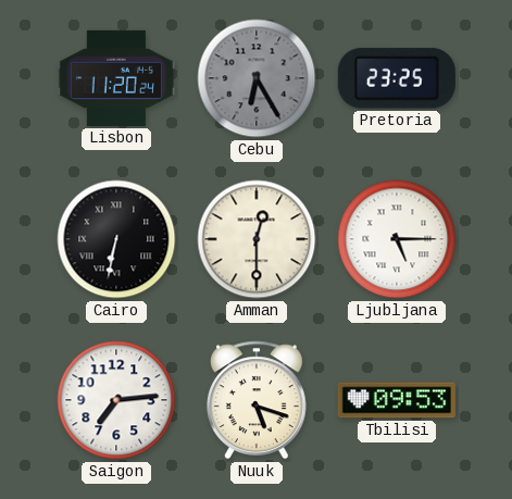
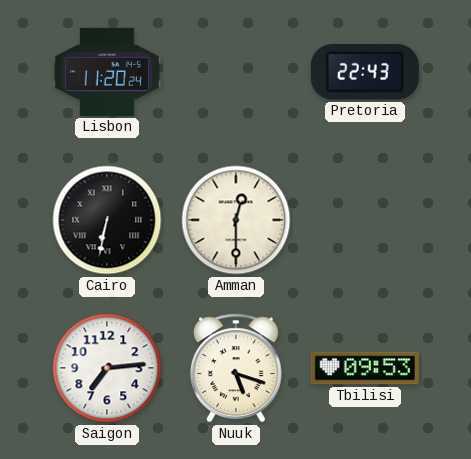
Cebu: 6:25 -> none
Pretoria: 23:25 -> 22:43
Ljubljana: 5:15 -> none
